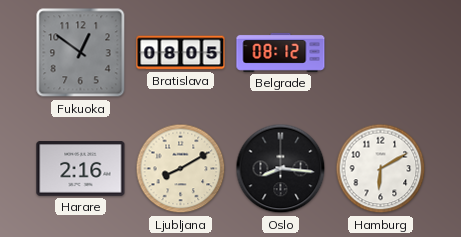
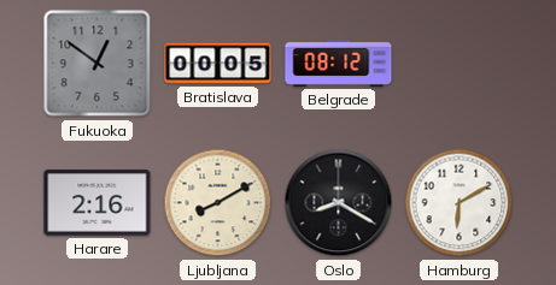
Bratislava: 08:05 -> 00:05
Oslo: 8:16 -> 8:20
